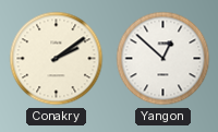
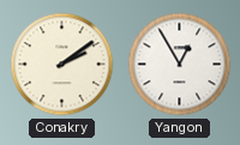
Yangon: 12:52 -> 12:55
